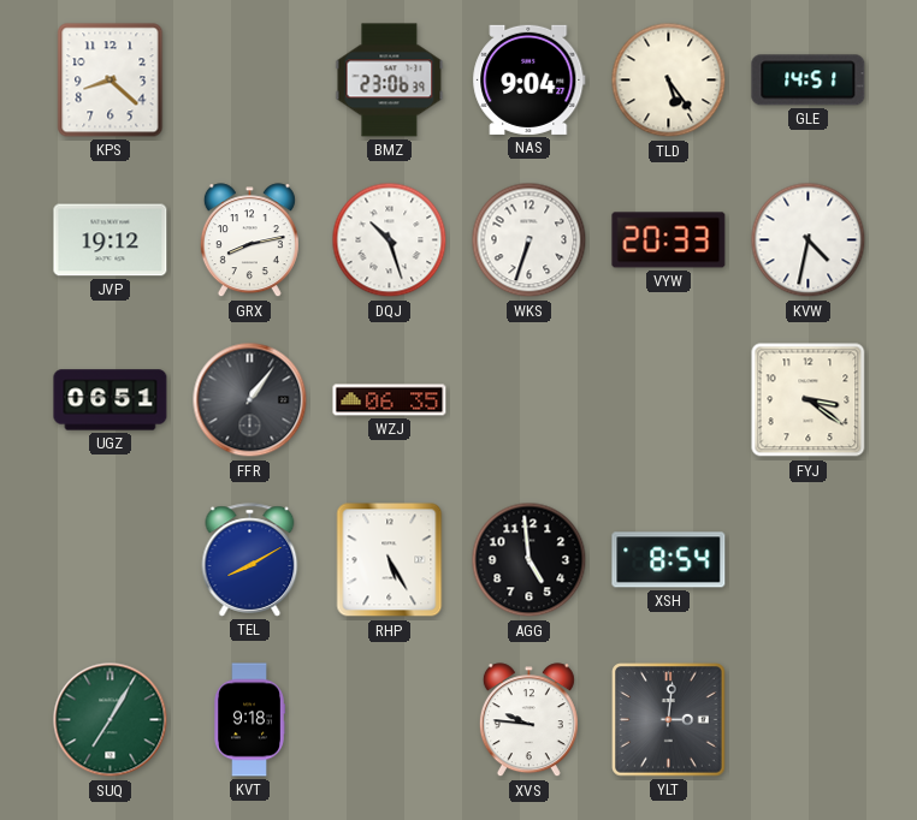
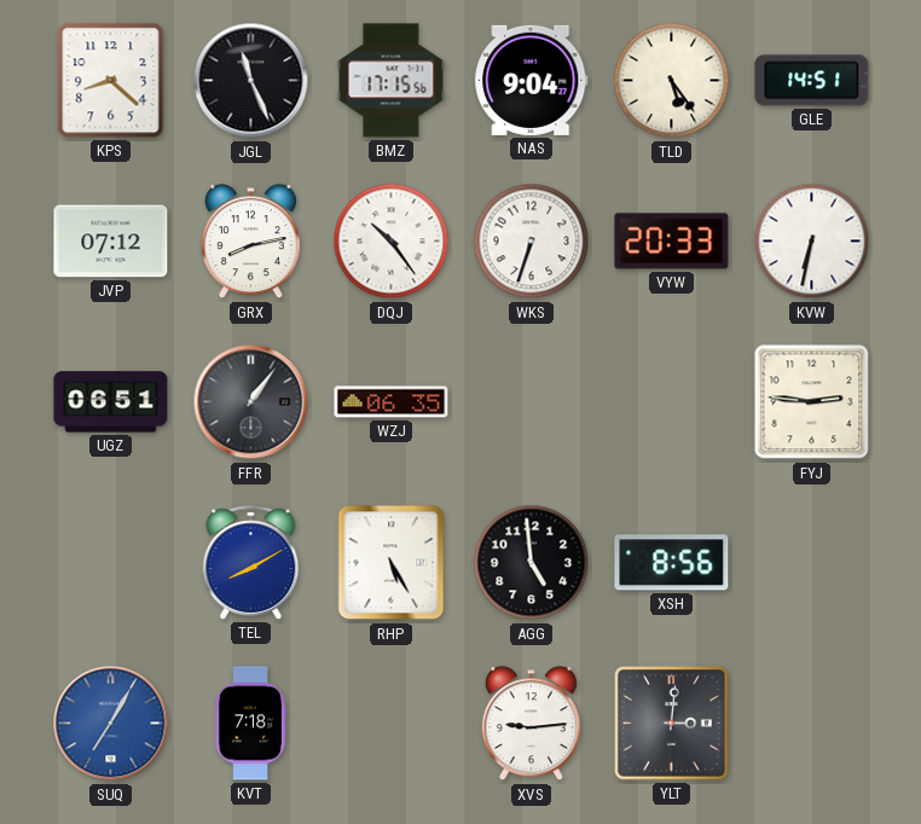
JGL: none -> 11:26
BMZ: 23:06 -> 17:15
JVP: 19:12 -> 07:12
DQJ: 10:27 -> 10:24
KVW: 4:32 -> 6:32
FYJ: 3:21 -> 2:46
XSH: 8:54 -> 8:56
SUQ dial: green -> blue
KVT: 9:18 -> 7:18
XVS: 9:46 -> 9:14
